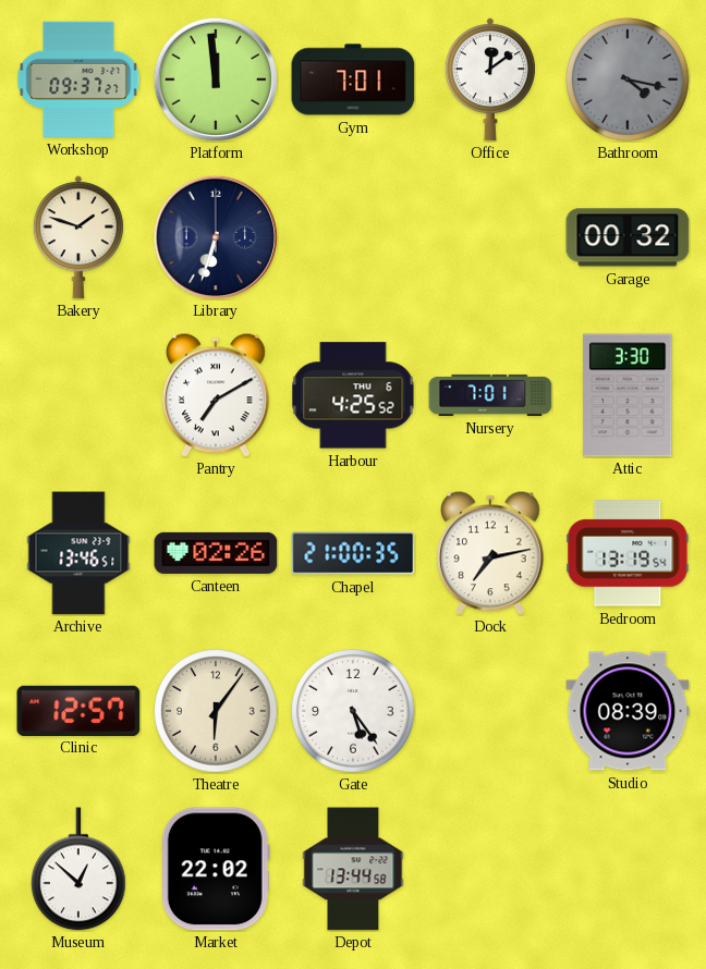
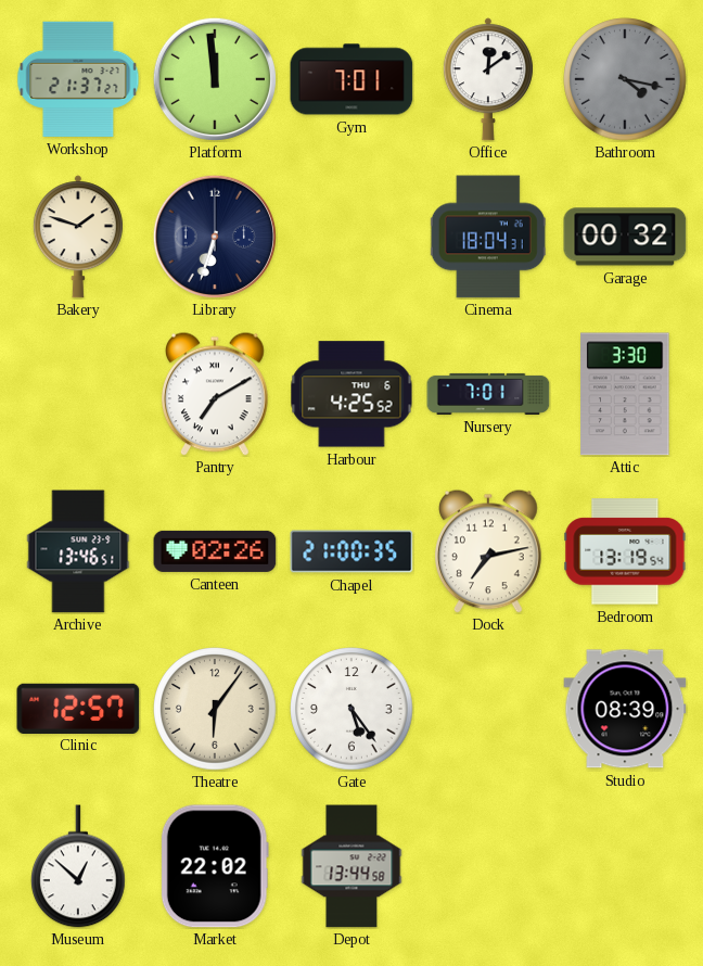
Workshop: 09:37 -> 21:37
Cinema: none -> 18:04
